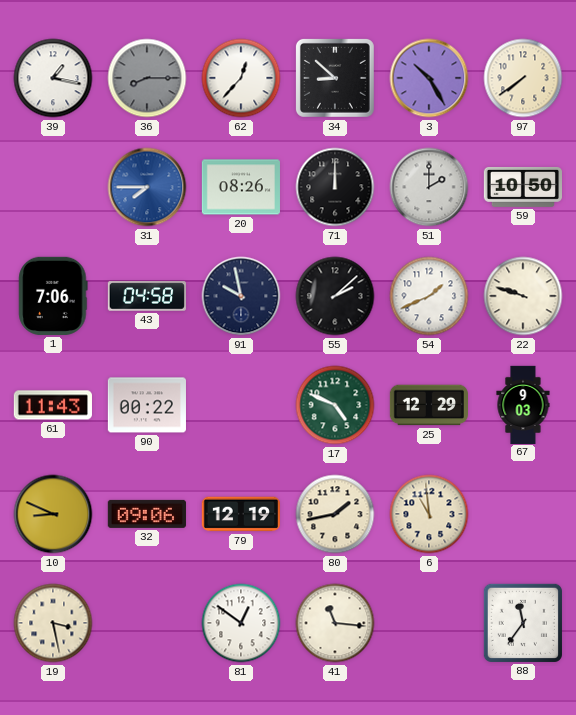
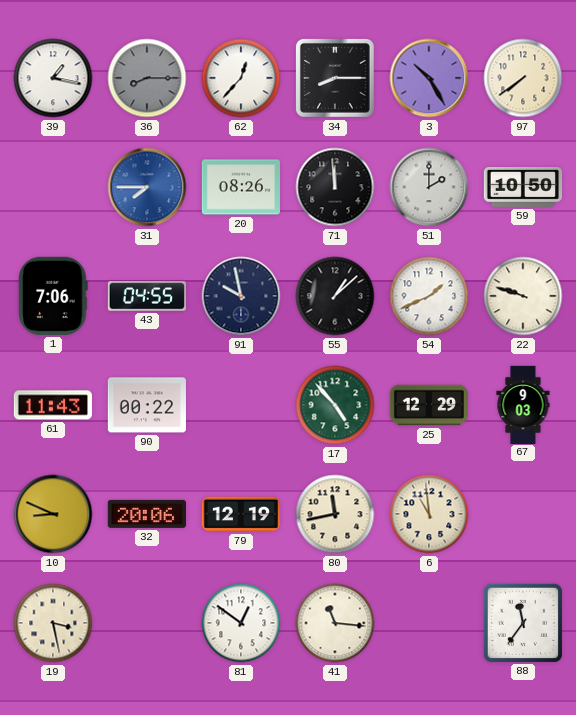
34: 8:52 -> 8:15
71: 12:00 -> 11:59
43: 04:58 -> 04:55
55: 2:08 -> 1:08
17: 4:49 -> 4:53
32: 09:06 -> 20:06
80: 1:43 -> 11:43
